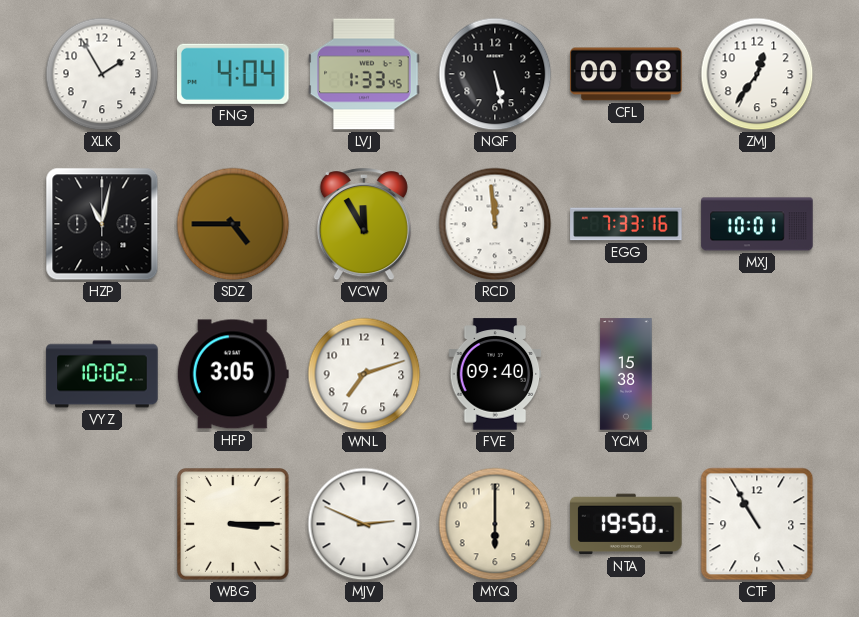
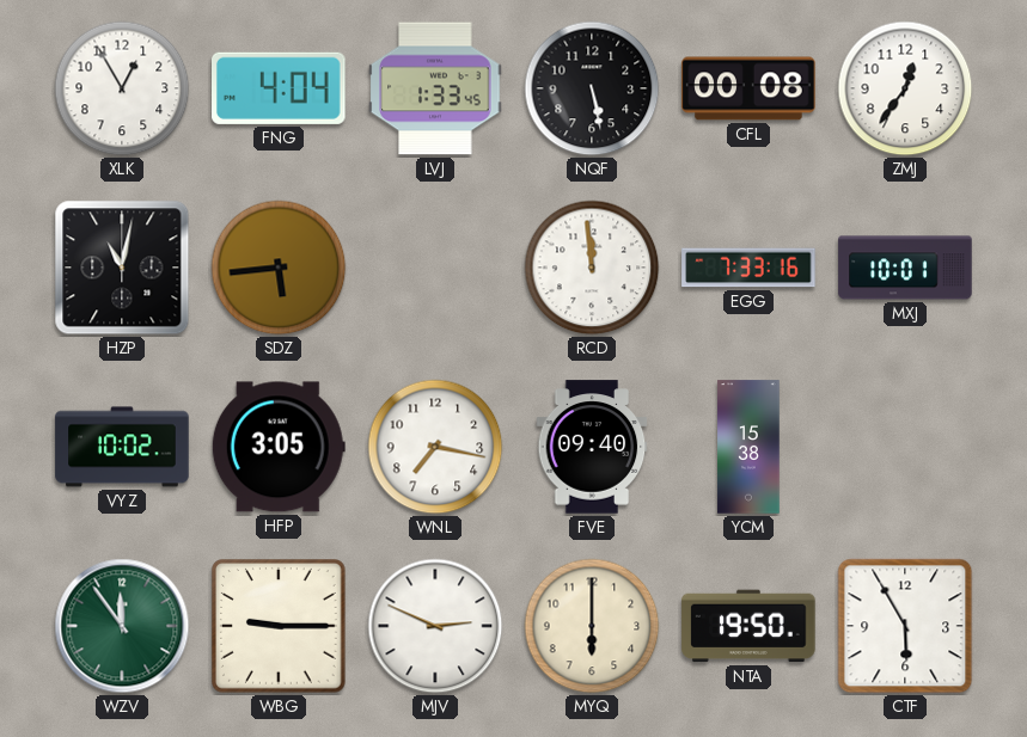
XLK: 1:55 -> 12:55
SDZ: 4:45 -> 5:44
VCW: 11:55 -> none
WNL: 7:12 -> 7:17
WZV: none -> 11:54
WBG: 3:15 -> 9:15
CTF: 10:55 -> 5:55
